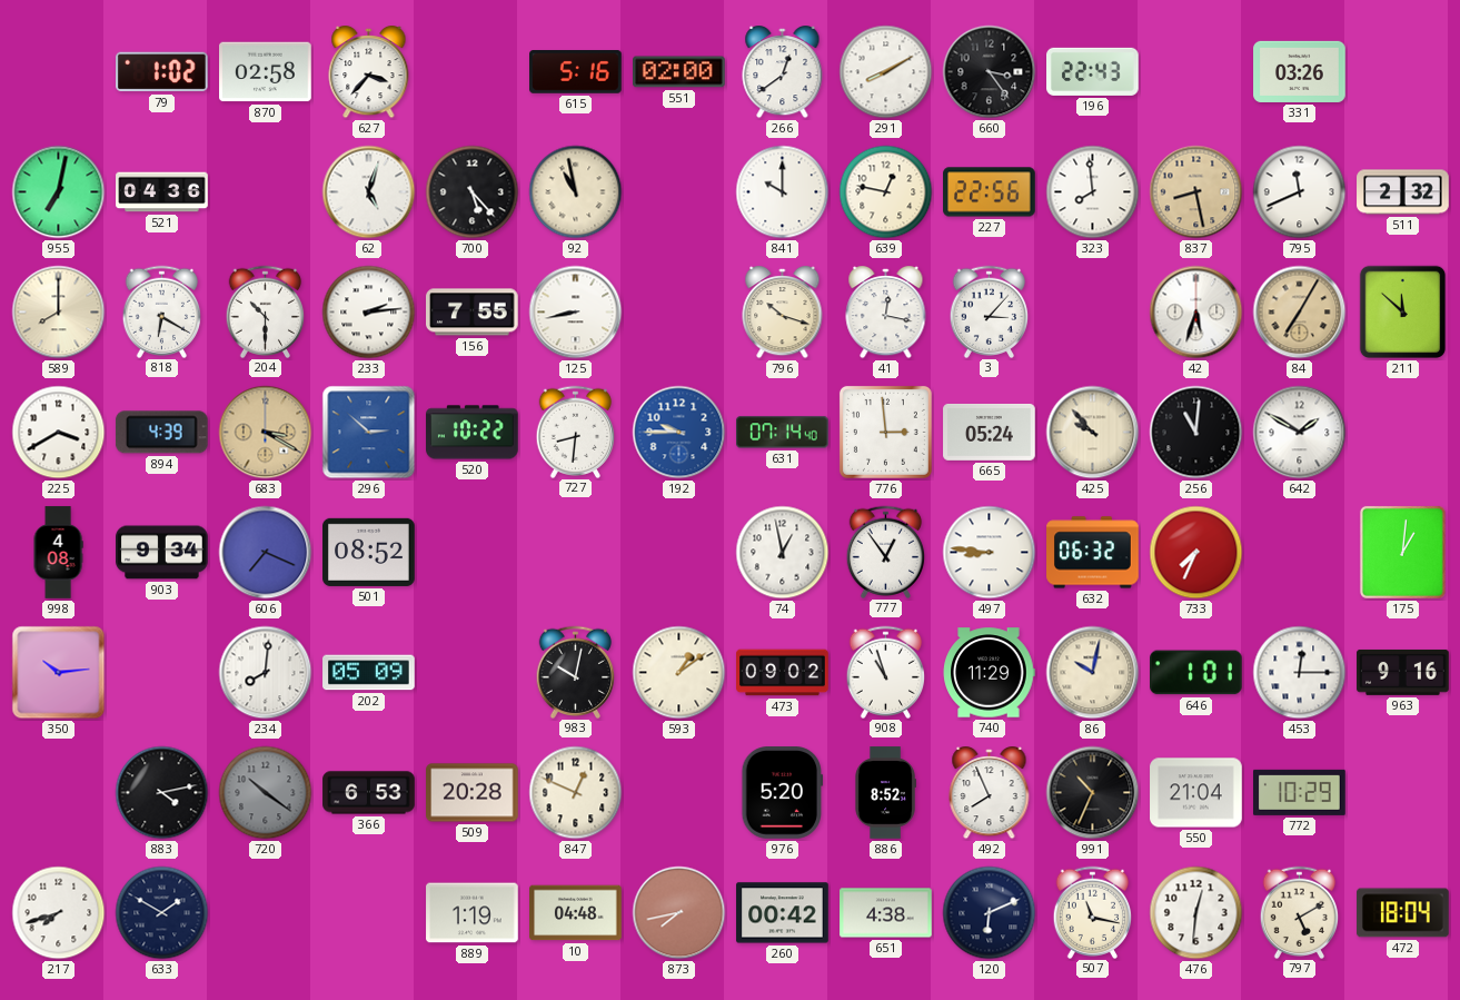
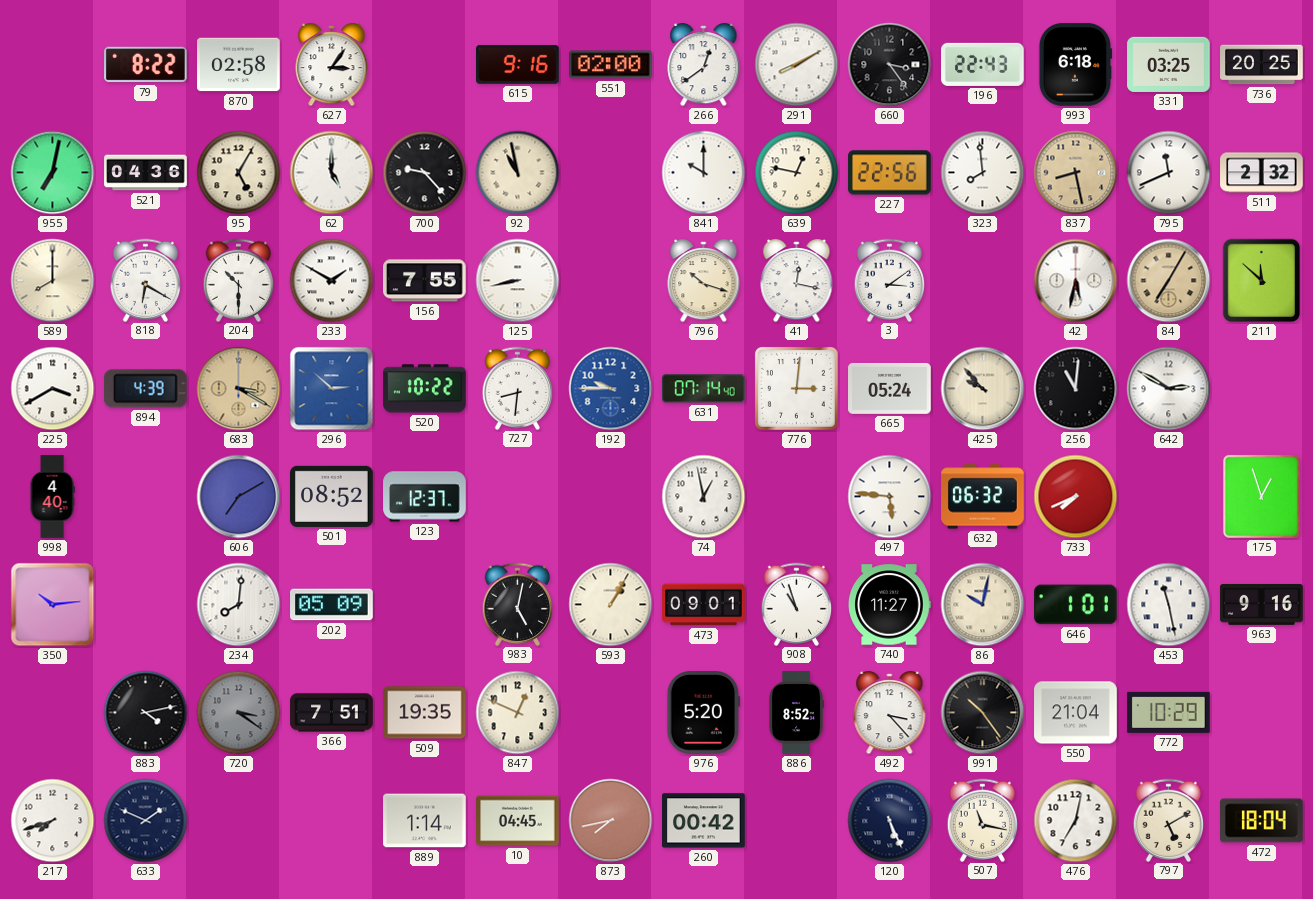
79: 1:02 -> 8:22
627: 3:37 -> 3:06
615: 5:16 -> 9:16
993: none -> 6:18
331: 03:26 -> 03:25
736: none -> 20:25
95: none -> 5:05
62: 5:03 -> 5:00
700: 5:23 -> 9:23
233: 2:14 -> 1:50
3: 3:07 -> 3:09
42: 5:33 -> 5:32
776: 2:59 -> 3:01
642: 1:50 -> 2:50
998: 4:08 -> 4:40
903: 9:34 -> none
606: 7:19 -> 7:10
123: none -> 12:37
777: 12:54 -> none
497: 8:46 -> 5:46
733: 7:34 -> 7:41
175: 1:01 -> 12:57
983: 10:02 -> 5:02
593: 1:09 -> 1:05
473: 09:02 -> 09:01
740: 11:29 -> 11:27
453: 12:15 -> 11:28
720: 10:21 -> 3:21
366: 6:53 -> 7:51
509: 20:28 -> 19:35
492: 7:56 -> 3:23
991: 10:34 -> 10:24
633: 1:50 -> 1:49
889: 1:19 -> 1:14
10: 04:48 -> 04:45
651: 4:38 -> none
120: 6:11 -> 5:26
476: 12:31 -> 7:02
